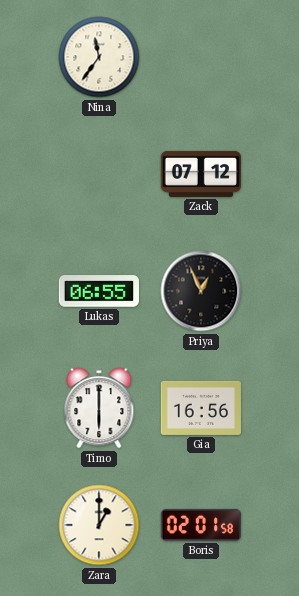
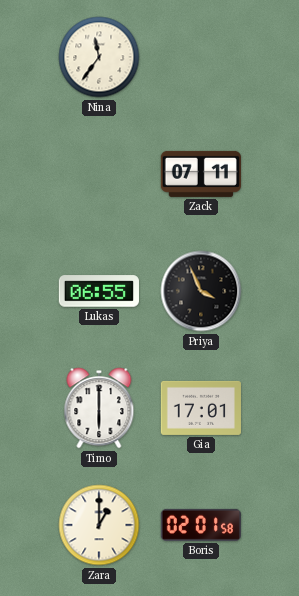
Zack: 07:12 -> 07:11
Priya: 12:56 -> 3:56
Gia: 16:56 -> 17:01
